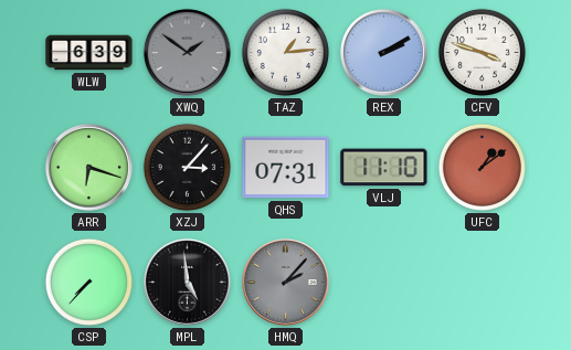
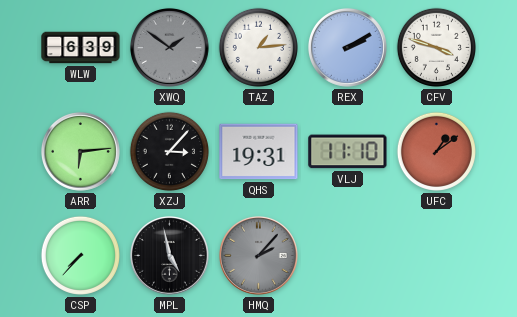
ARR: 6:18 -> 6:14
QHS: 07:31 -> 19:31
MPL: 4:59 -> 4:58
